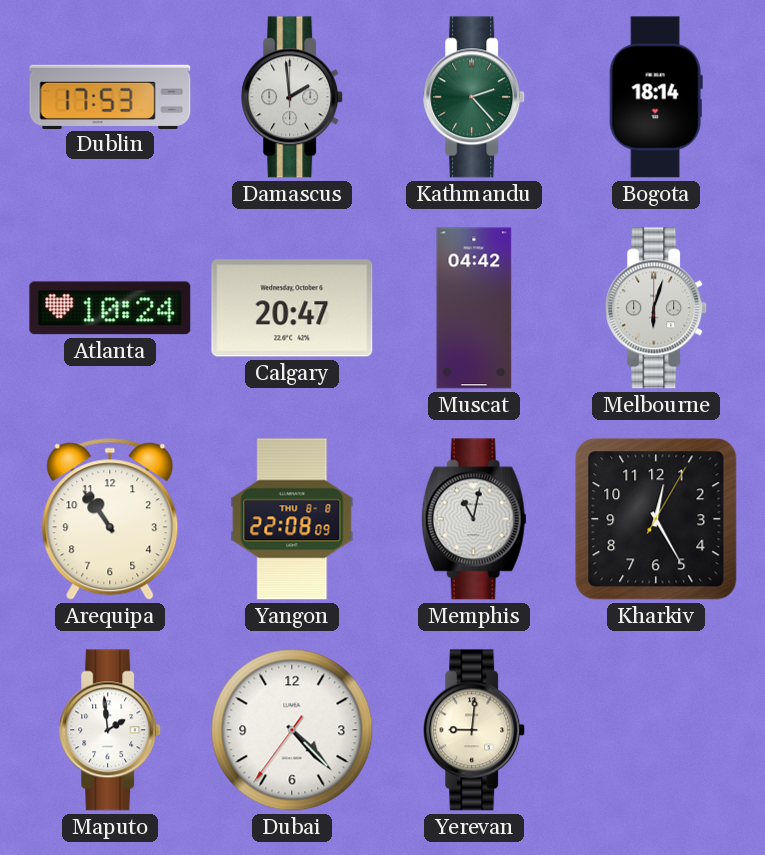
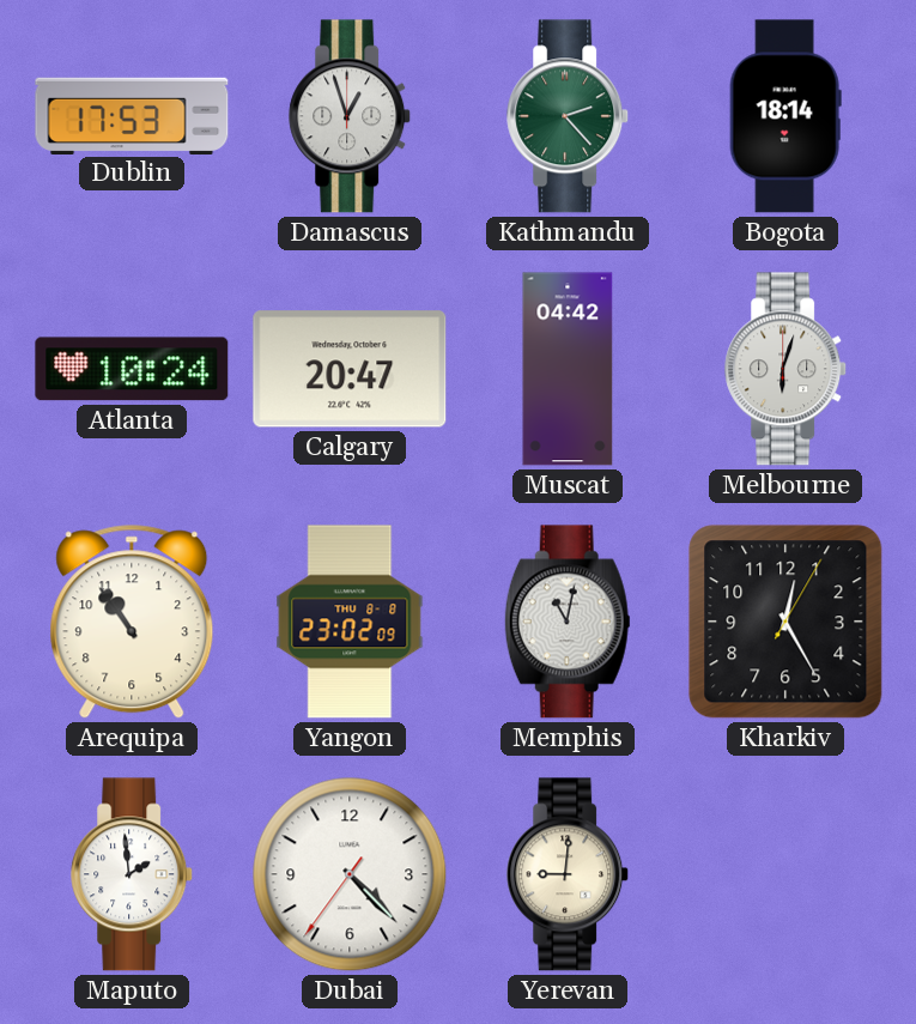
Damascus: 1:59 -> 12:57
Yangon: 22:08 -> 23:02
